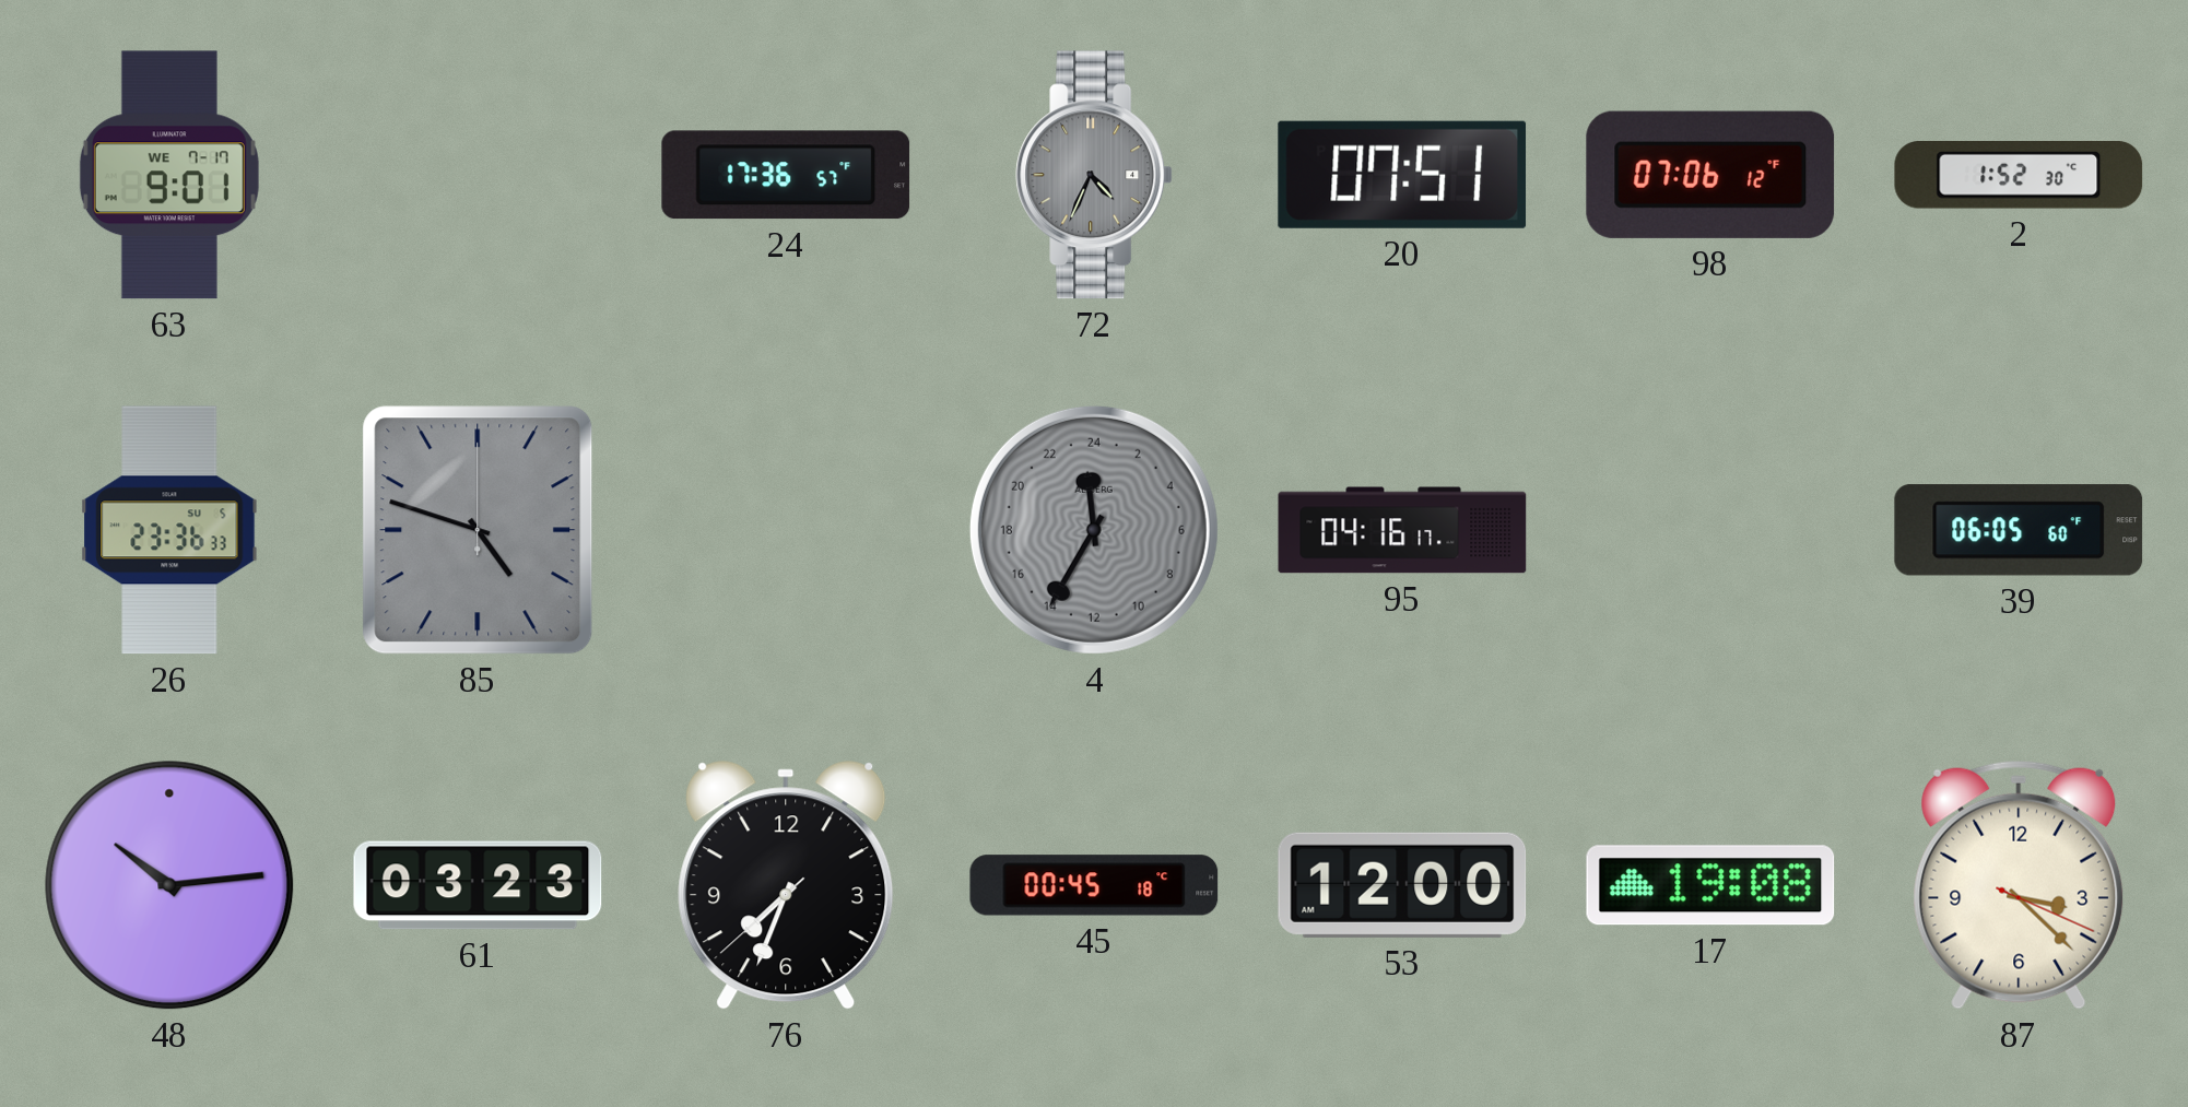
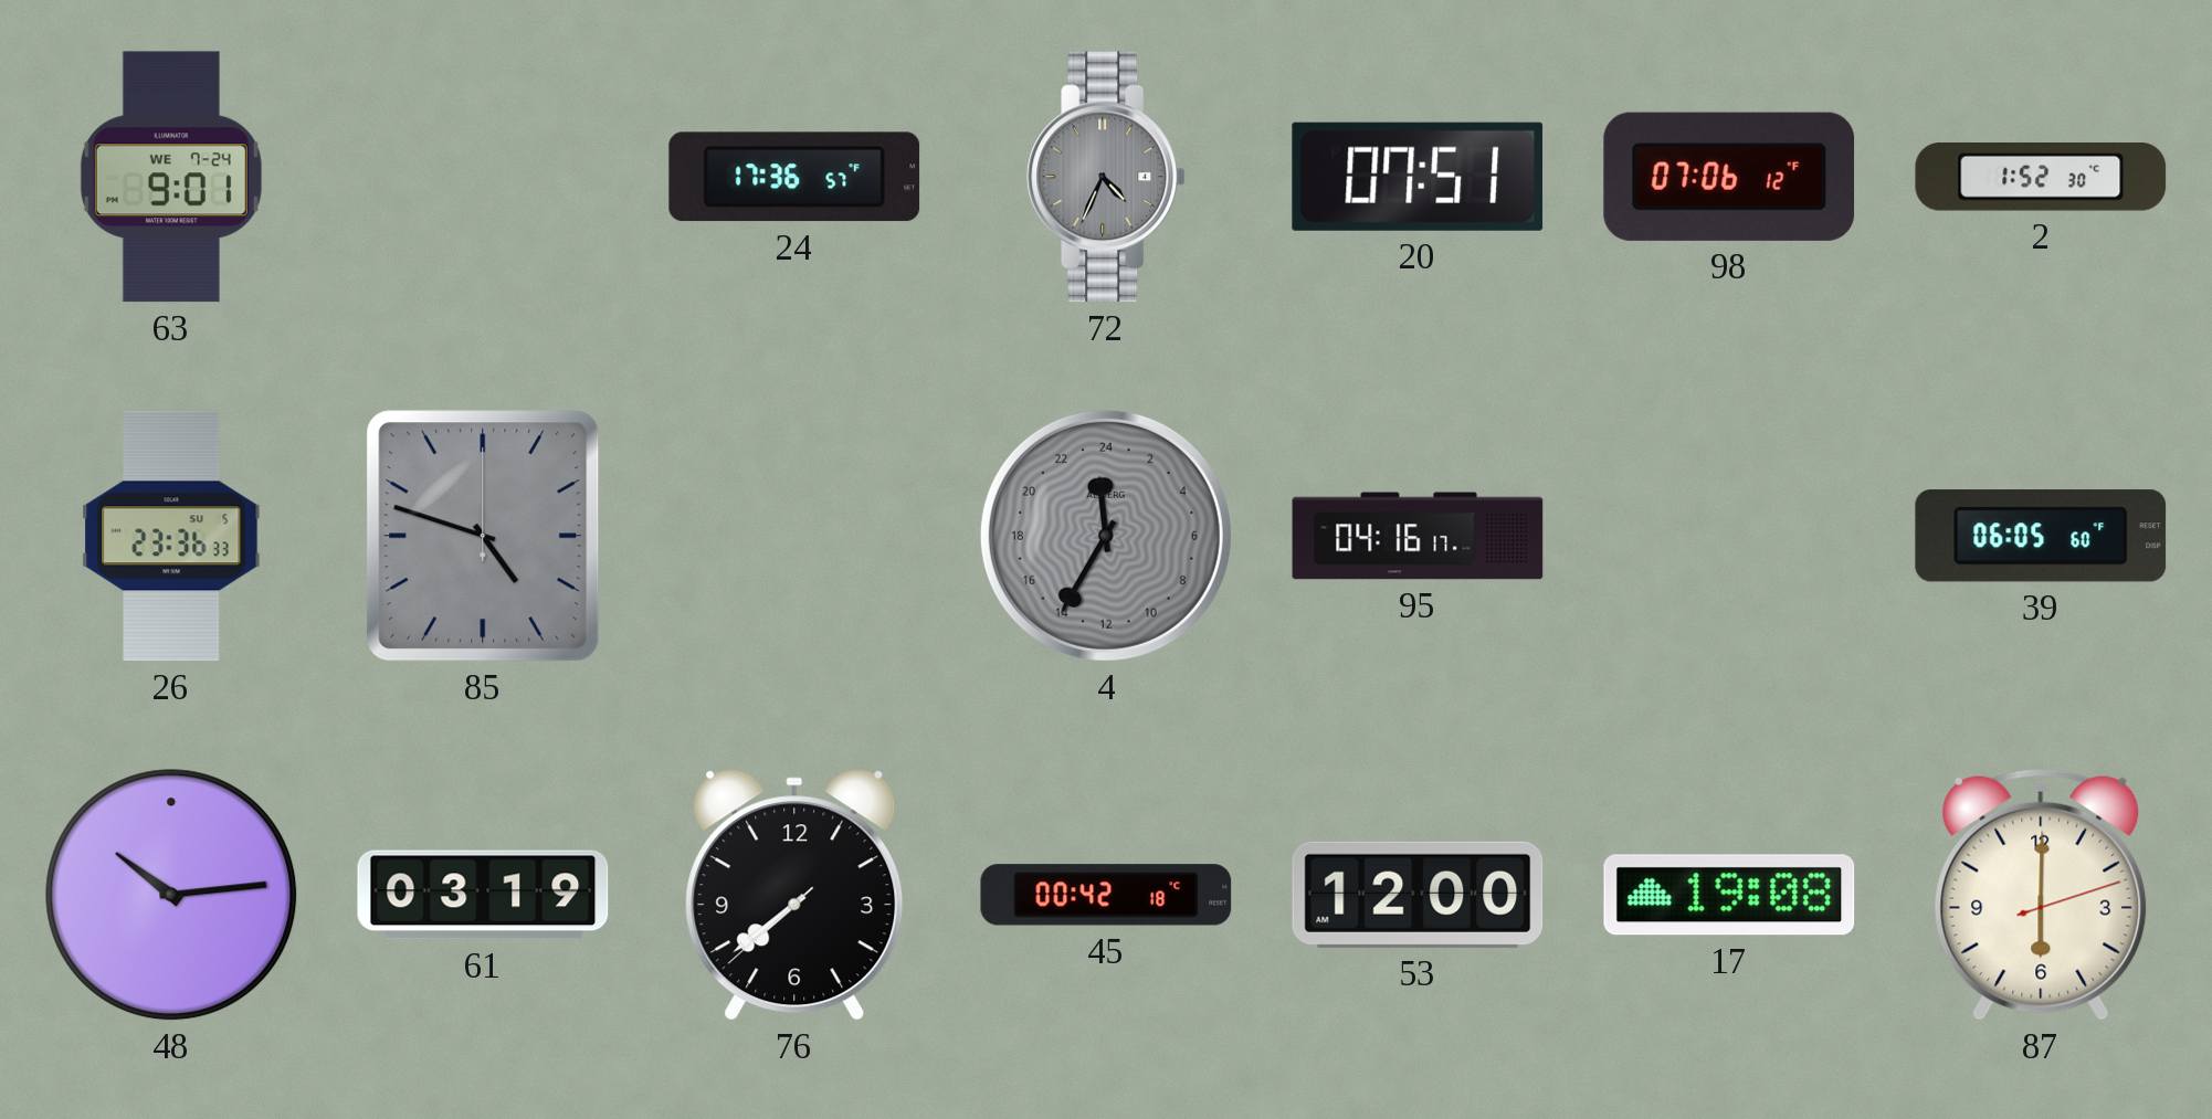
63 date: WE 7-17 -> WE 7-24
61: 03:23 -> 03:19
76: 7:33 -> 7:38
45: 00:45 -> 00:42
87: 3:22 -> 6:00
